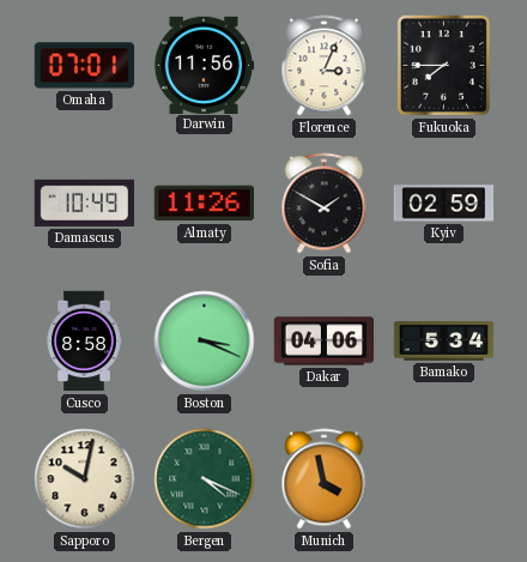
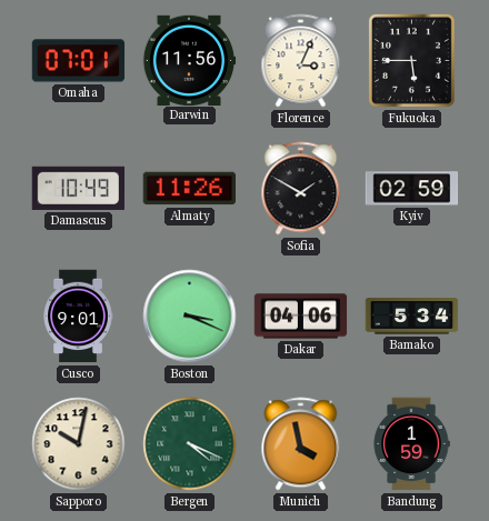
Fukuoka: 7:45 -> 5:45
Cusco: 8:58 -> 9:01
Bandung: none -> 1:59
